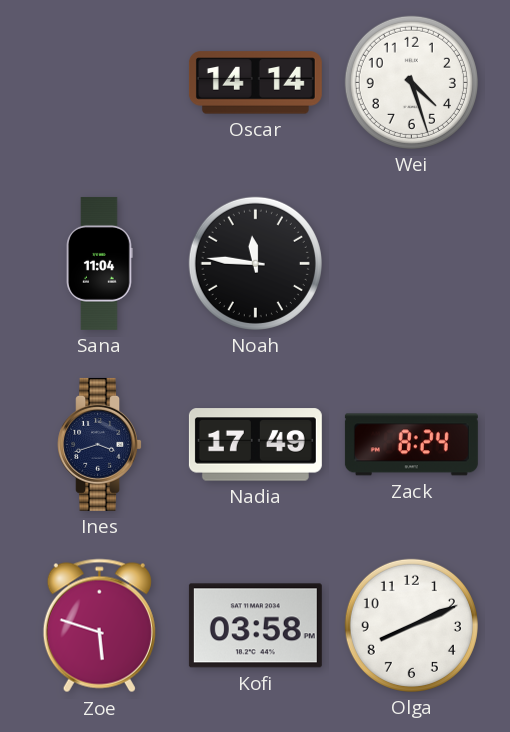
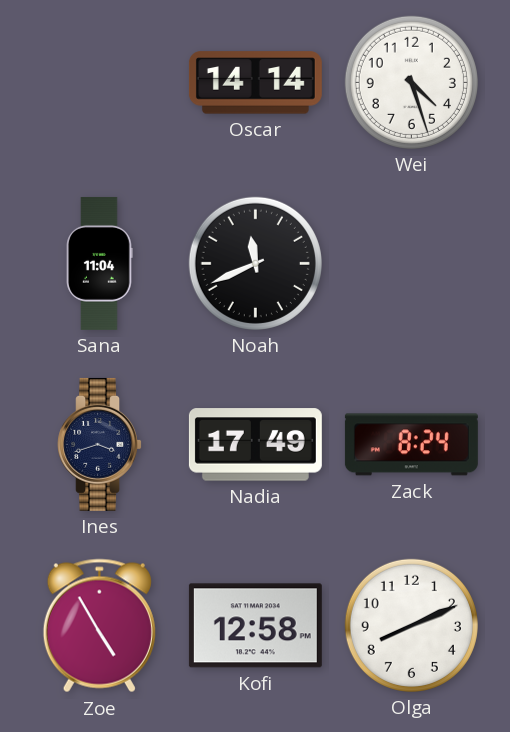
Noah: 11:46 -> 11:41
Zoe: 5:48 -> 4:55
Kofi: 03:58 -> 12:58
